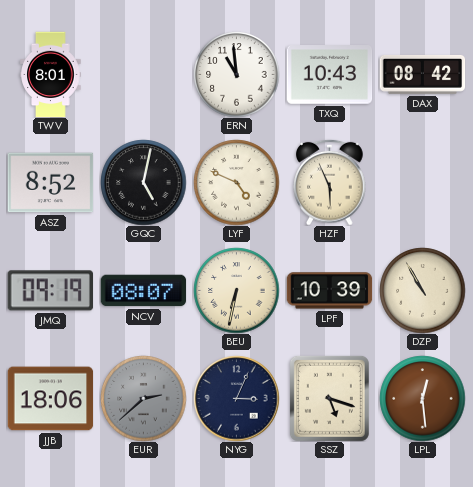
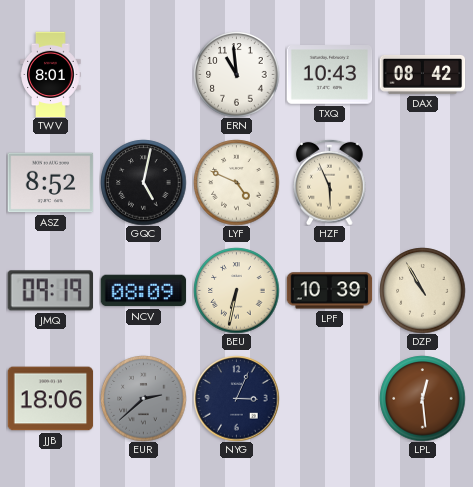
NCV: 08:07 -> 08:09
SSZ: 5:18 -> none
